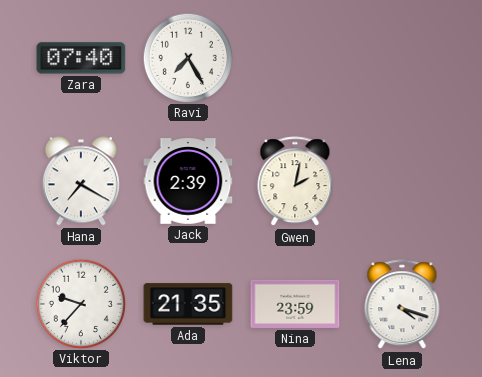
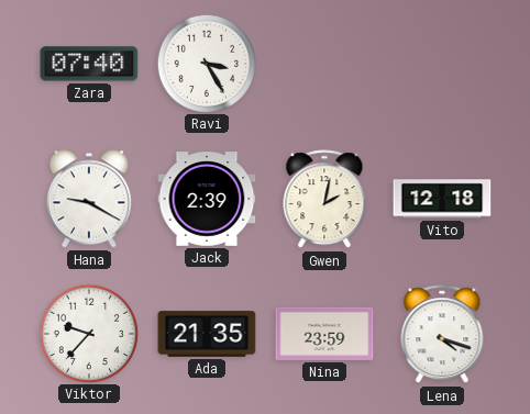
Ravi: 7:25 -> 3:25
Hana: 7:20 -> 9:20
Vito: none -> 12:18
